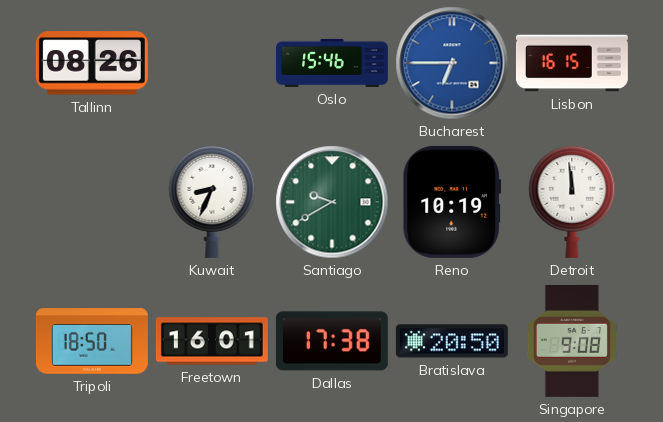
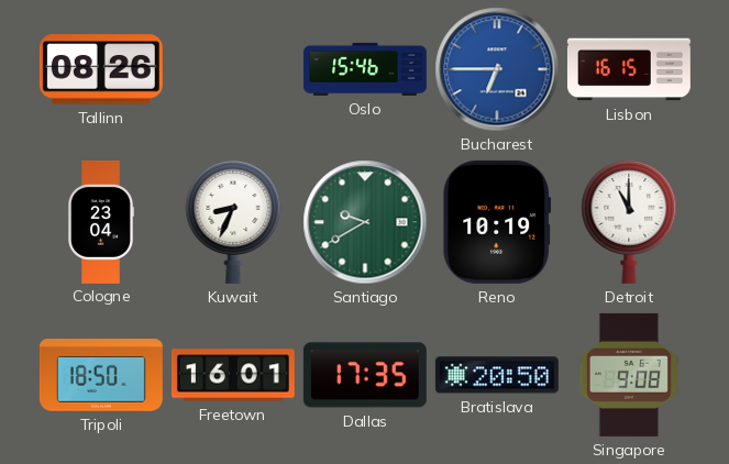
Cologne: none -> 23:04
Detroit: 11:59 -> 11:00
Dallas: 17:38 -> 17:35
